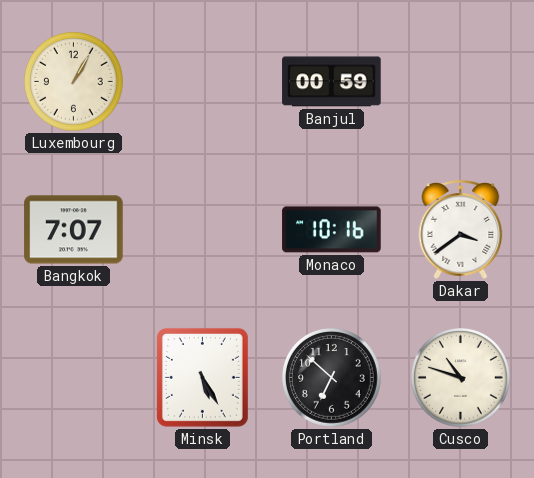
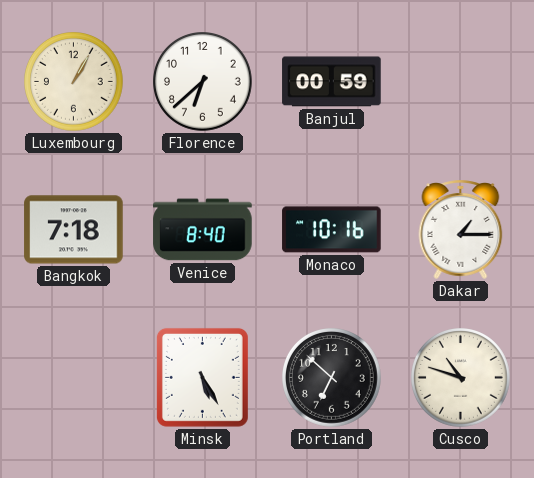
Florence: none -> 6:38
Bangkok: 7:07 -> 7:18
Venice: none -> 8:40
Dakar: 3:39 -> 1:15
